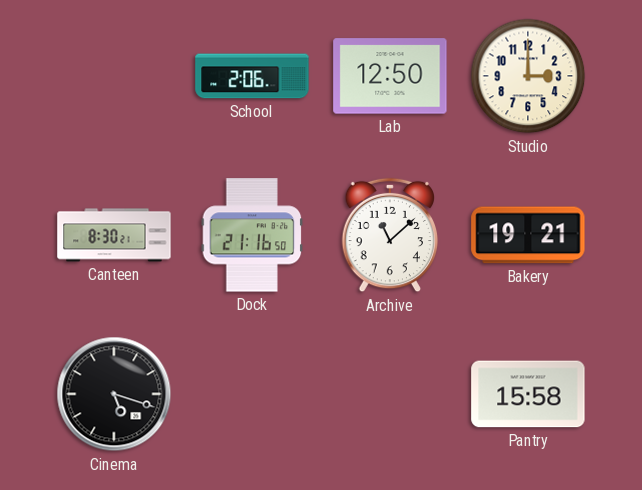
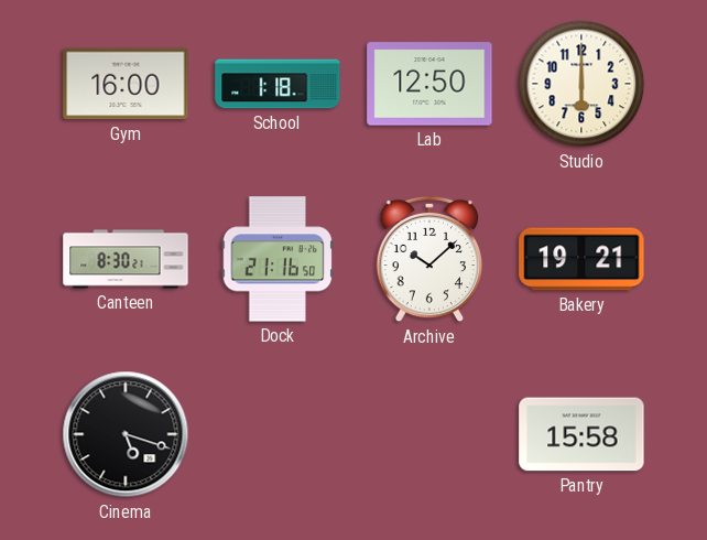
Gym: none -> 16:00
School: 2:06 -> 1:18
Studio: 3:00 -> 6:00
Archive: 11:08 -> 10:08
